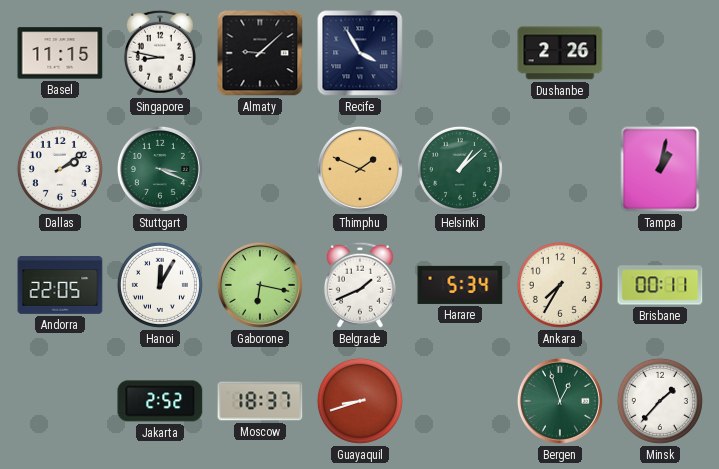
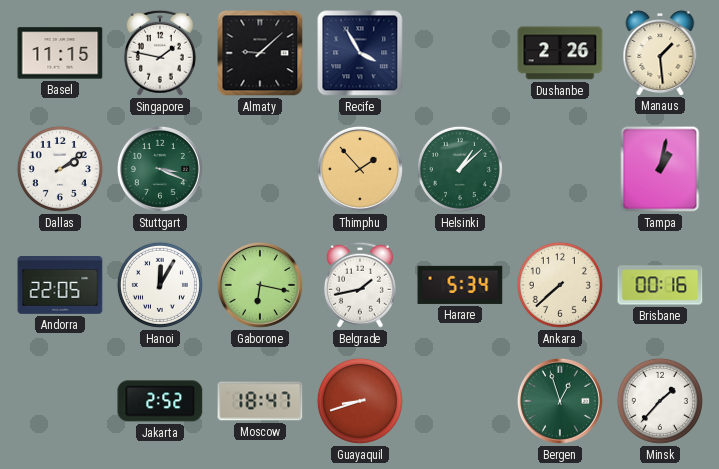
Singapore: 8:47 -> 1:47
Manaus: none -> 1:29
Thimphu: 1:49 -> 1:53
Belgrade: 1:41 -> 1:43
Ankara: 7:35 -> 7:38
Brisbane: 00:11 -> 00:16
Moscow: 18:37 -> 18:47
